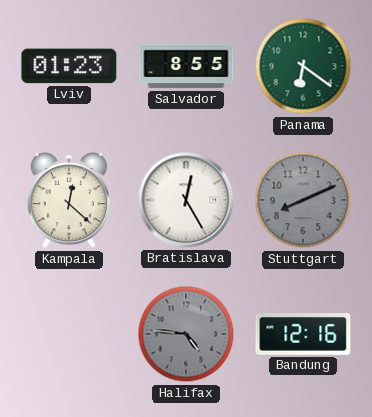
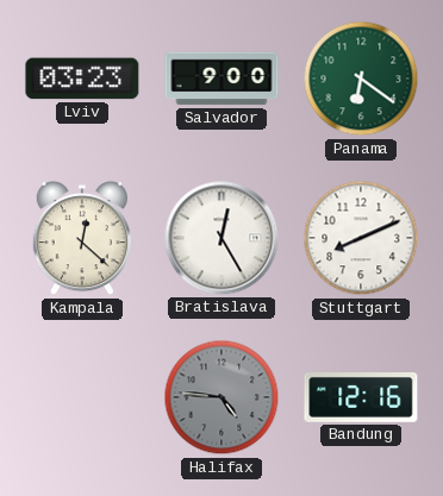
Lviv: 01:23 -> 03:23
Salvador: 8:55 -> 9:00
Stuttgart dial: grey -> white
